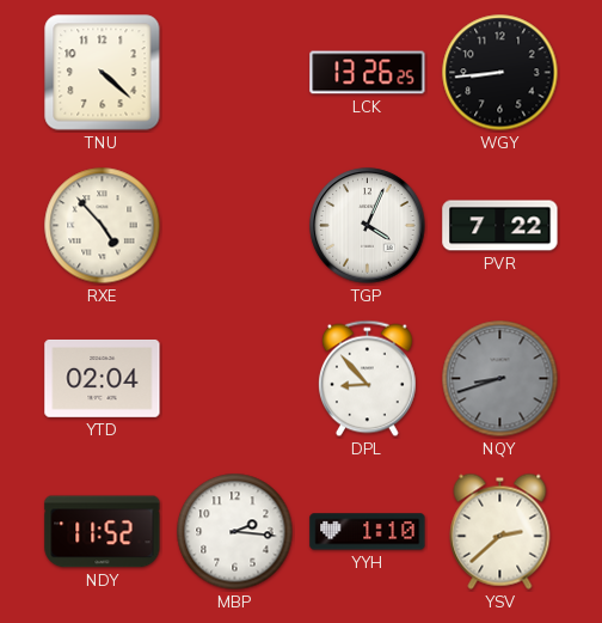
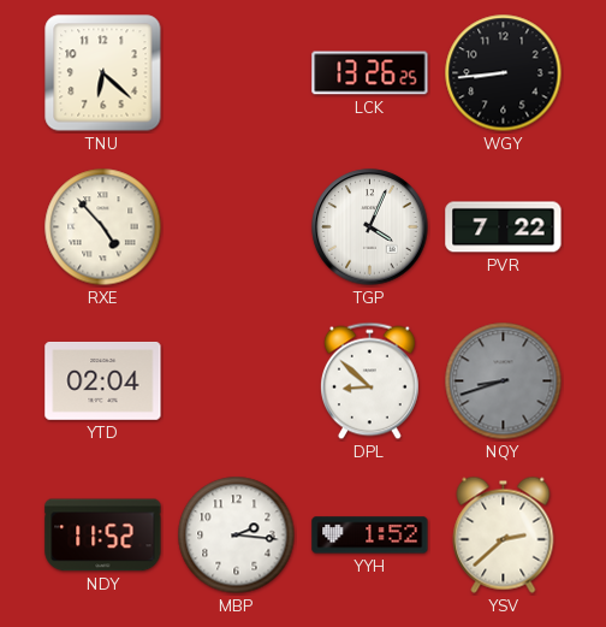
TNU: 4:22 -> 6:22
DPL: 8:53 -> 8:52
YYH: 1:10 -> 1:52
